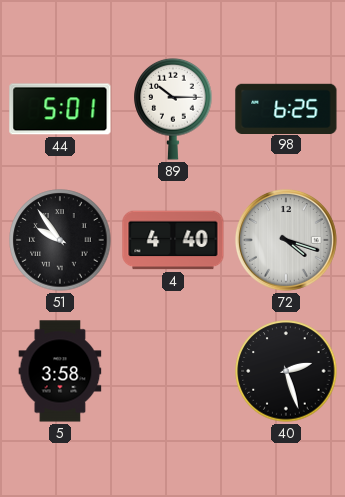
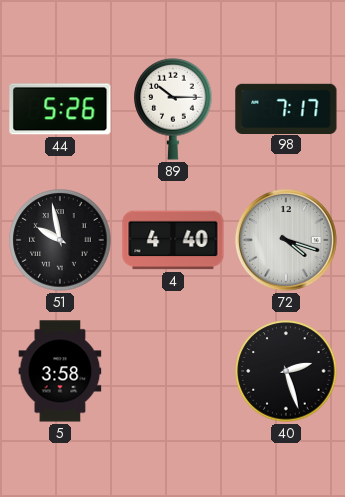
44: 5:01 -> 5:26
98: 6:25 -> 7:17
51: 9:54 -> 9:58
